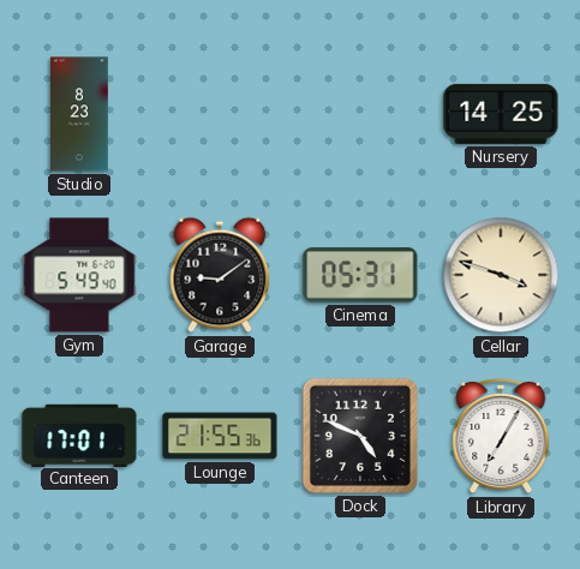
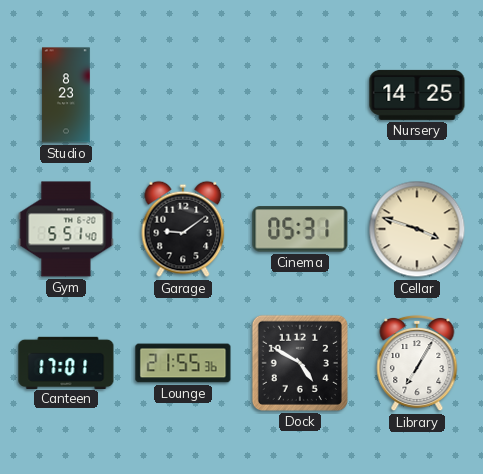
Gym: 5:49 -> 5:51
Dock: 4:49 -> 4:50
